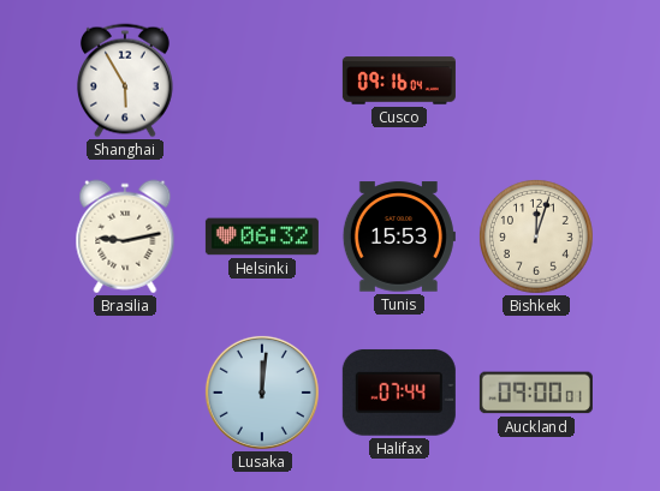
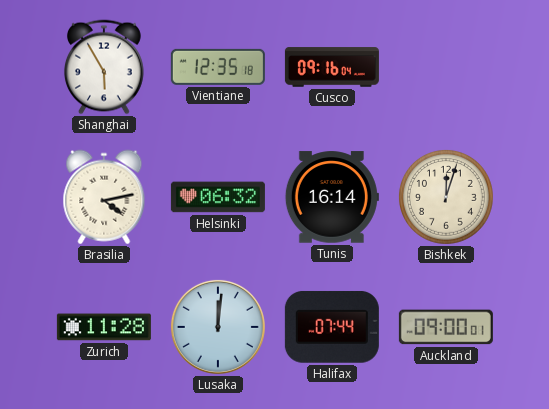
Vientiane: none -> 12:35
Brasilia: 9:13 -> 4:13
Tunis: 15:53 -> 16:14
Zurich: none -> 11:28
